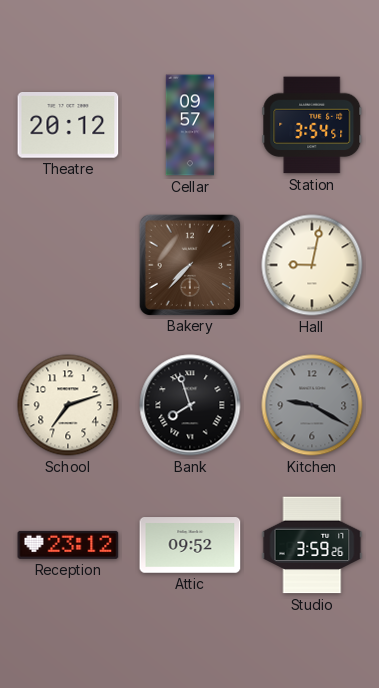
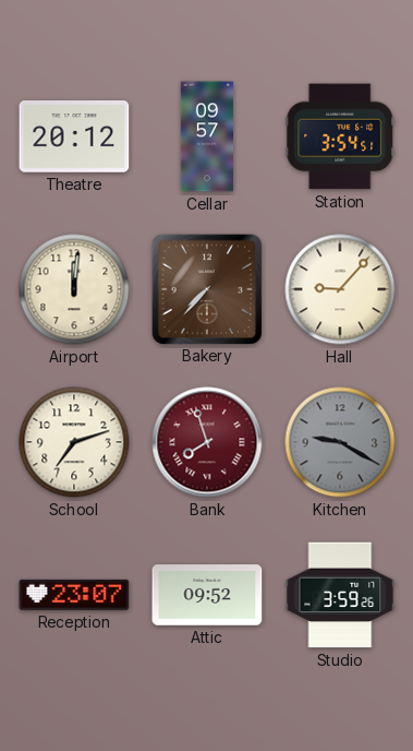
Airport: none -> 12:01
Hall: 9:02 -> 9:07
Bank dial: black -> burgundy
Reception: 23:12 -> 23:07
